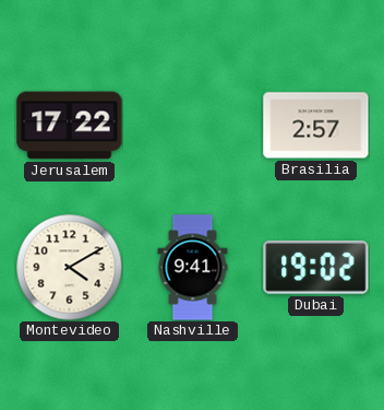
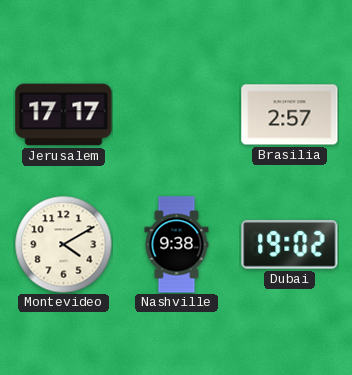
Jerusalem: 17:22 -> 17:17
Nashville: 9:41 -> 9:38
